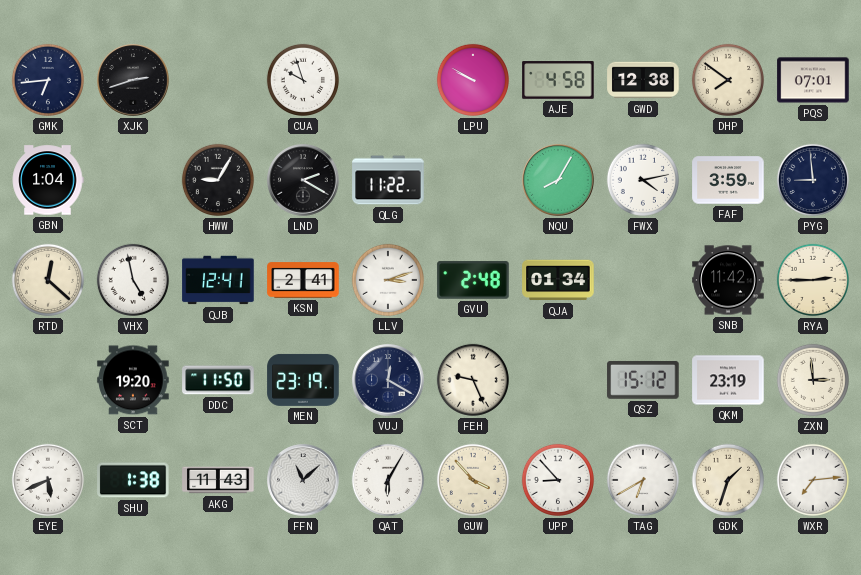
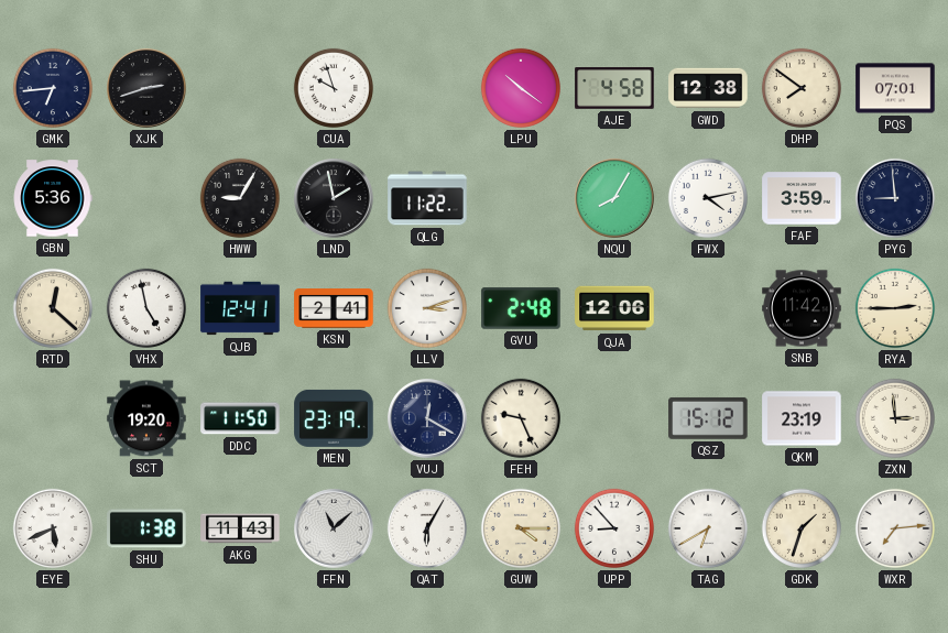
LPU: 9:50 -> 10:21
GBN: 1:04 -> 5:36
LND: 2:20 -> 1:58
QJA: 01:34 -> 12:06
GUW: 3:53 -> 4:15
